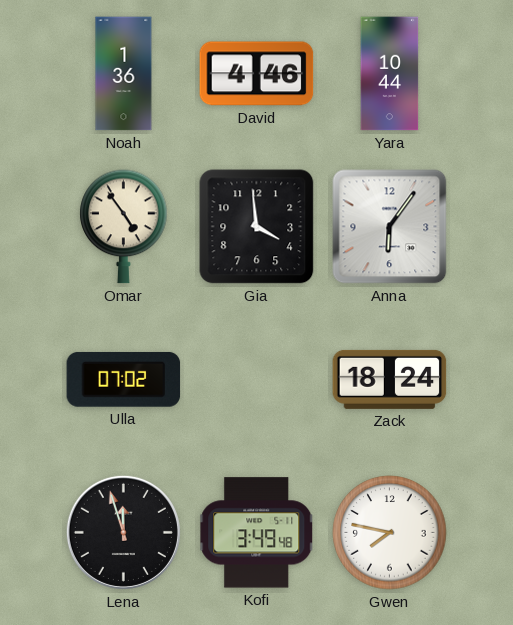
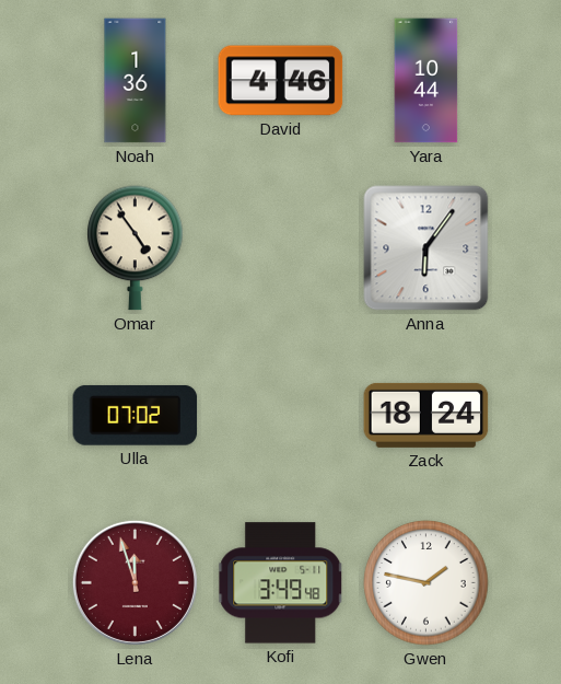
Gia: 3:59 -> none
Lena dial: black -> burgundy
Gwen: 7:47 -> 1:47
